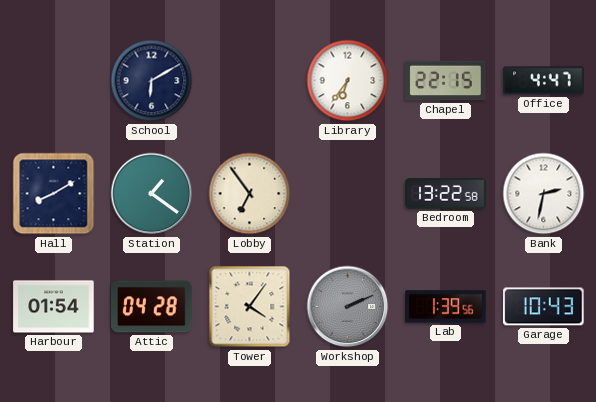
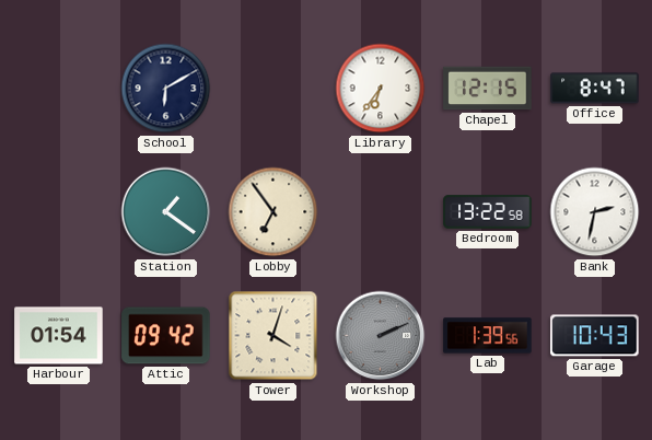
Chapel: 22:15 -> 12:15
Office: 4:47 -> 8:47
Hall: 8:10 -> none
Attic: 04:28 -> 09:42
Tower: 4:06 -> 4:03
